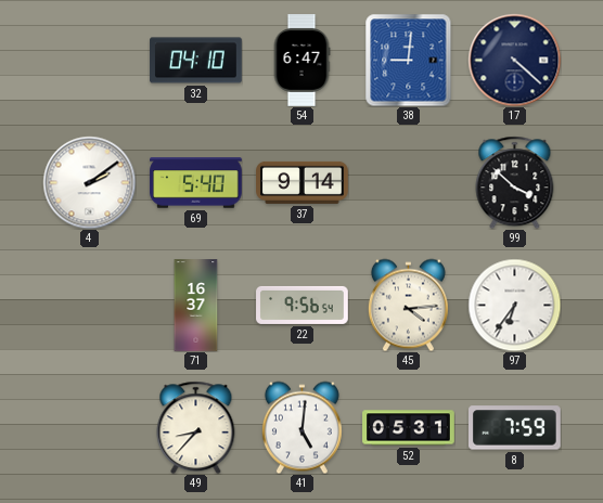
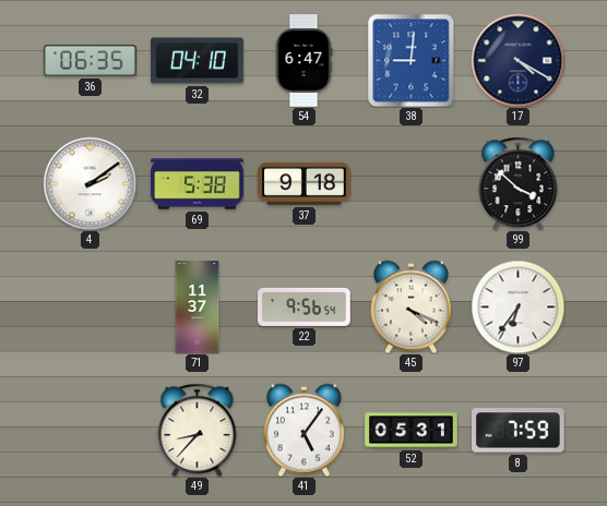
36: none -> 06:35
17: 4:22 -> 4:20
69: 5:40 -> 5:38
37: 9:14 -> 9:18
71: 16:37 -> 11:37
45: 4:14 -> 4:19
41: 5:01 -> 5:06
